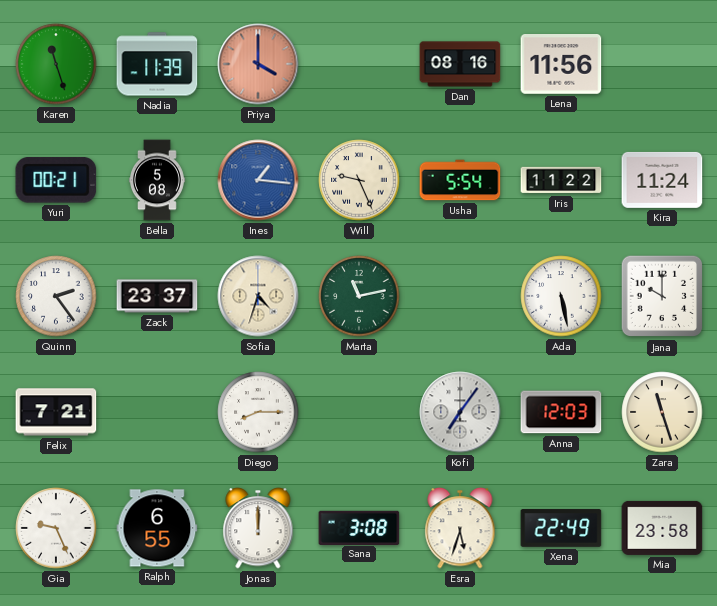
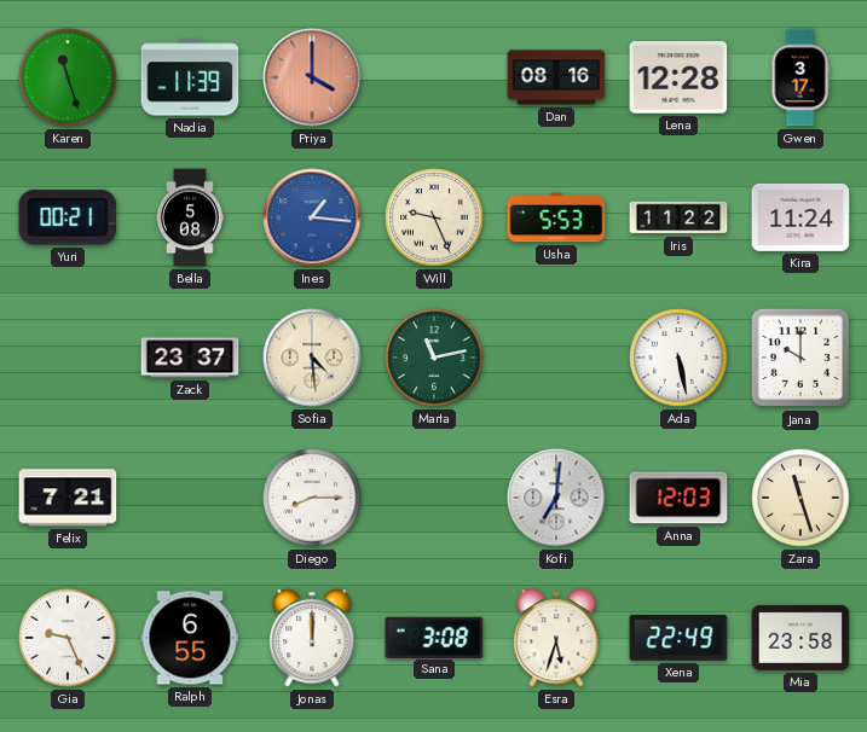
Lena: 11:56 -> 12:28
Gwen: none -> 3:17
Usha: 5:54 -> 5:53
Quinn: 2:24 -> none
Sofia: 4:33 -> 4:29
Kofi: 7:06 -> 7:01
